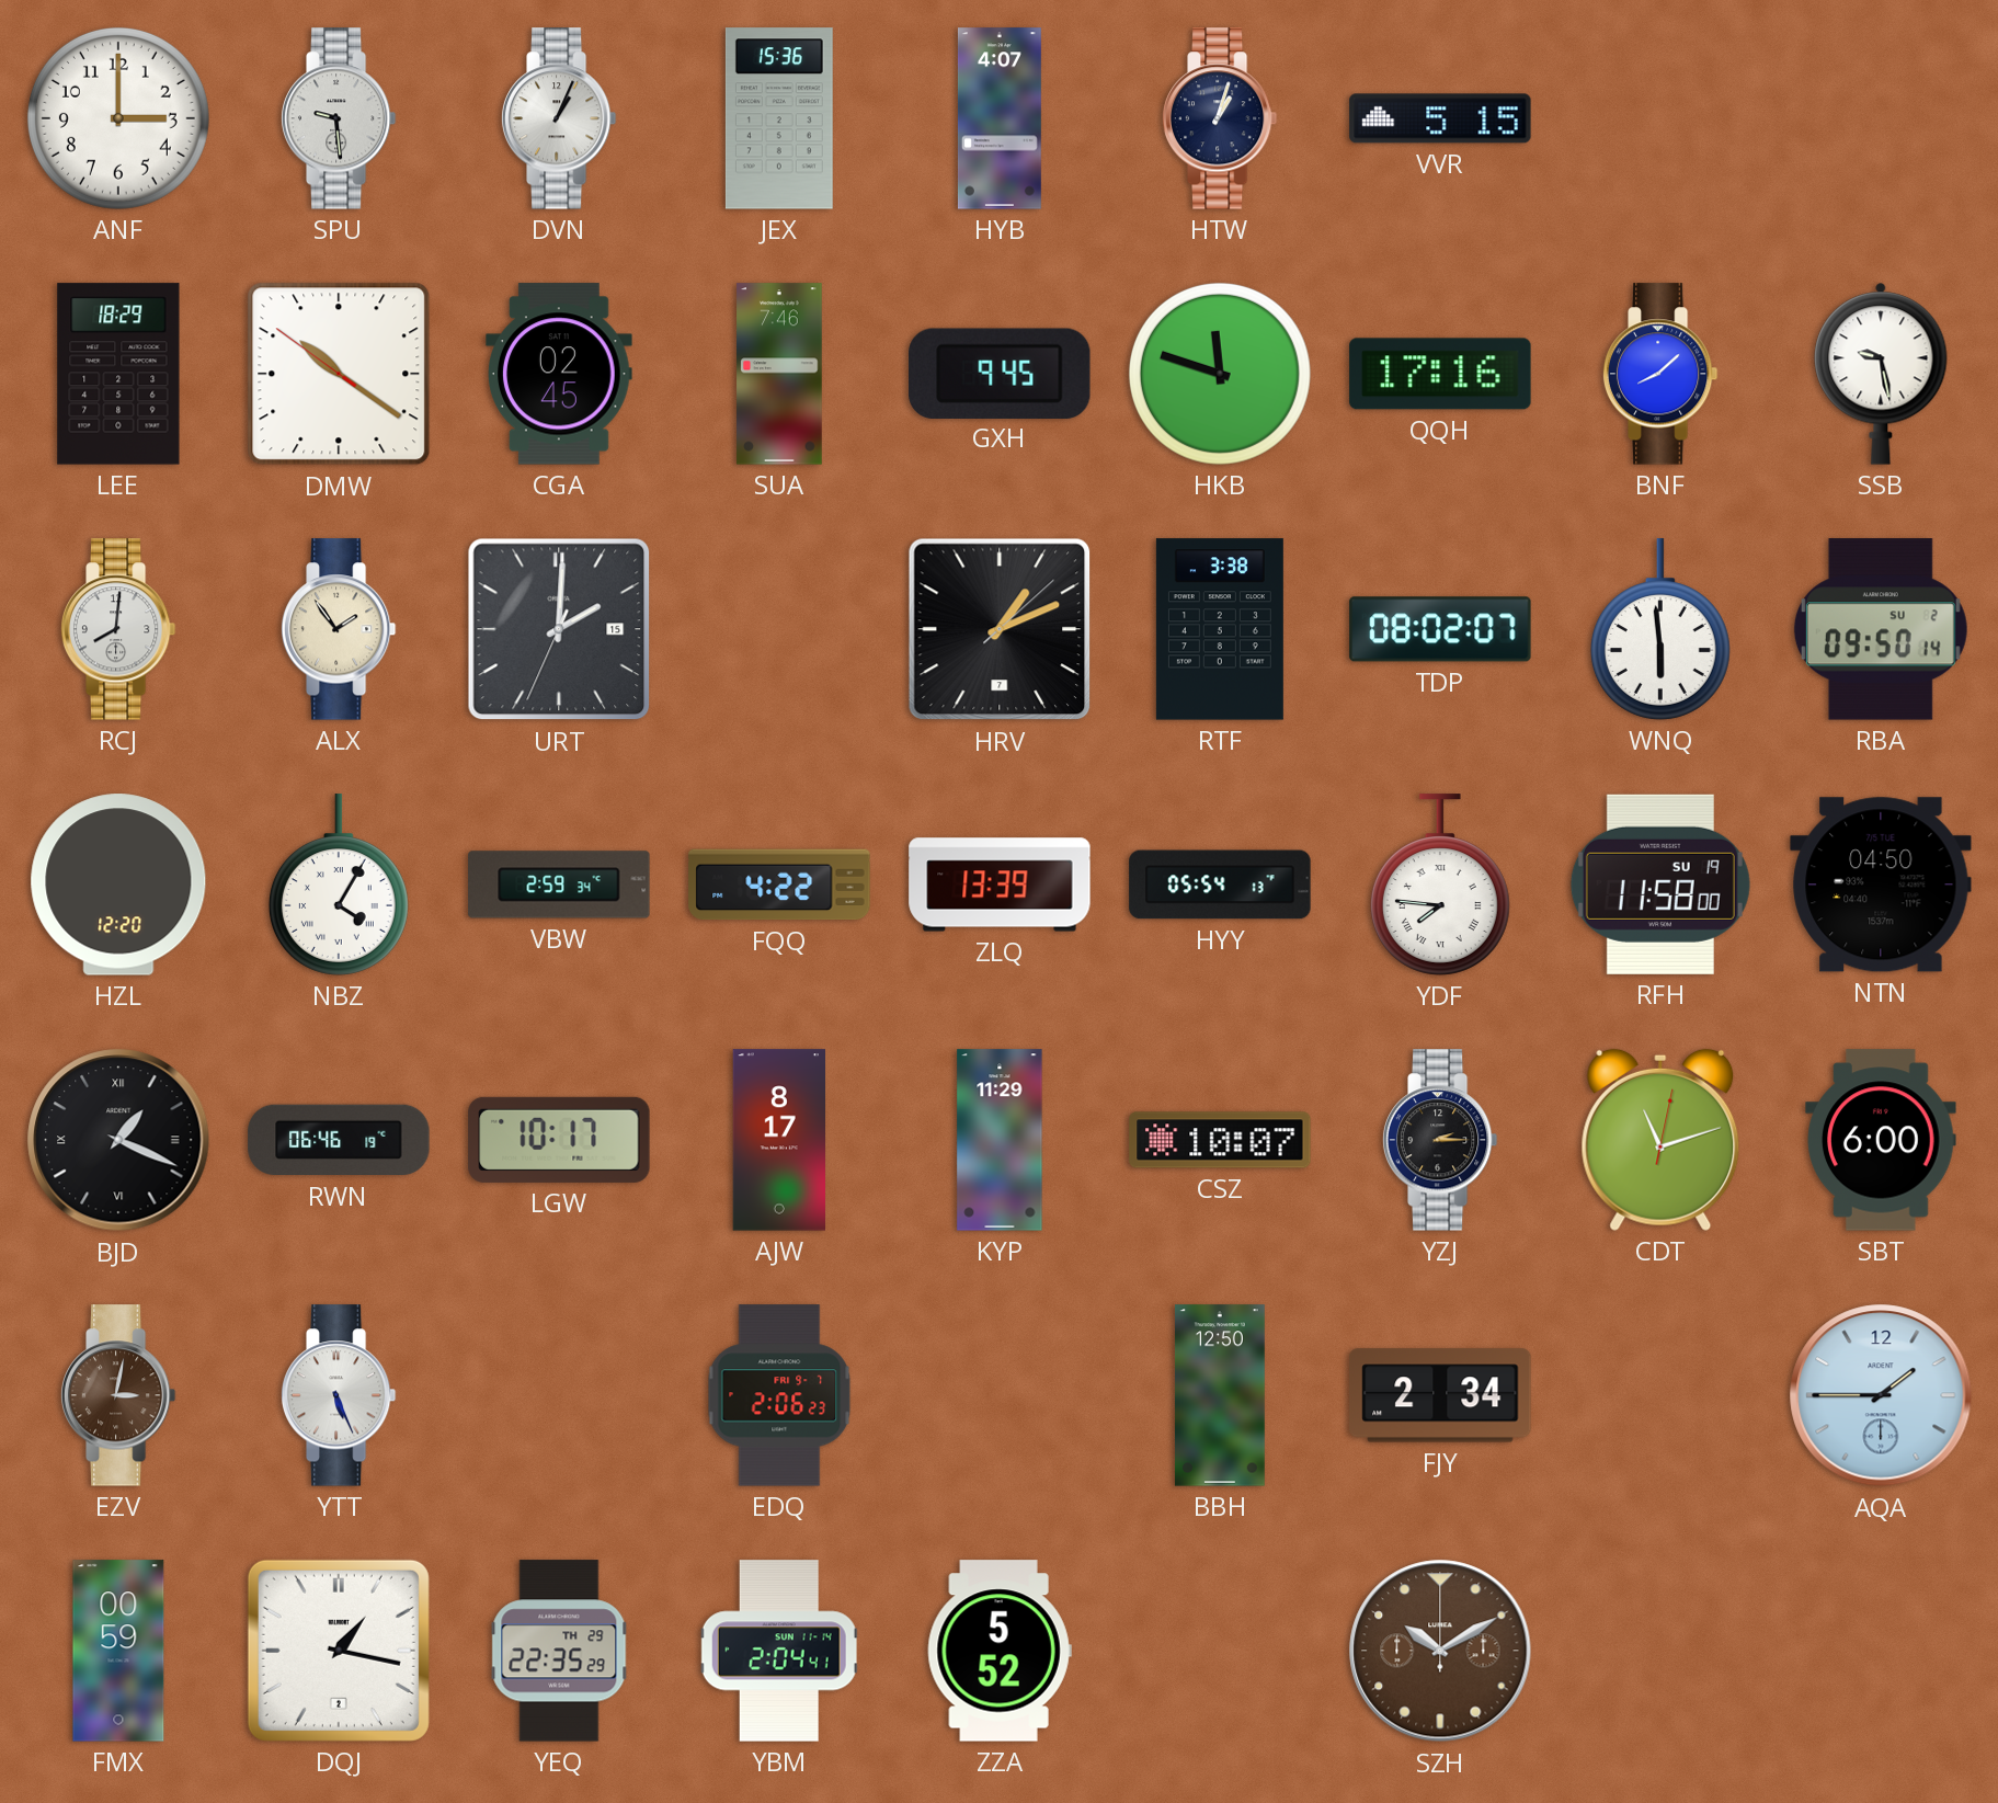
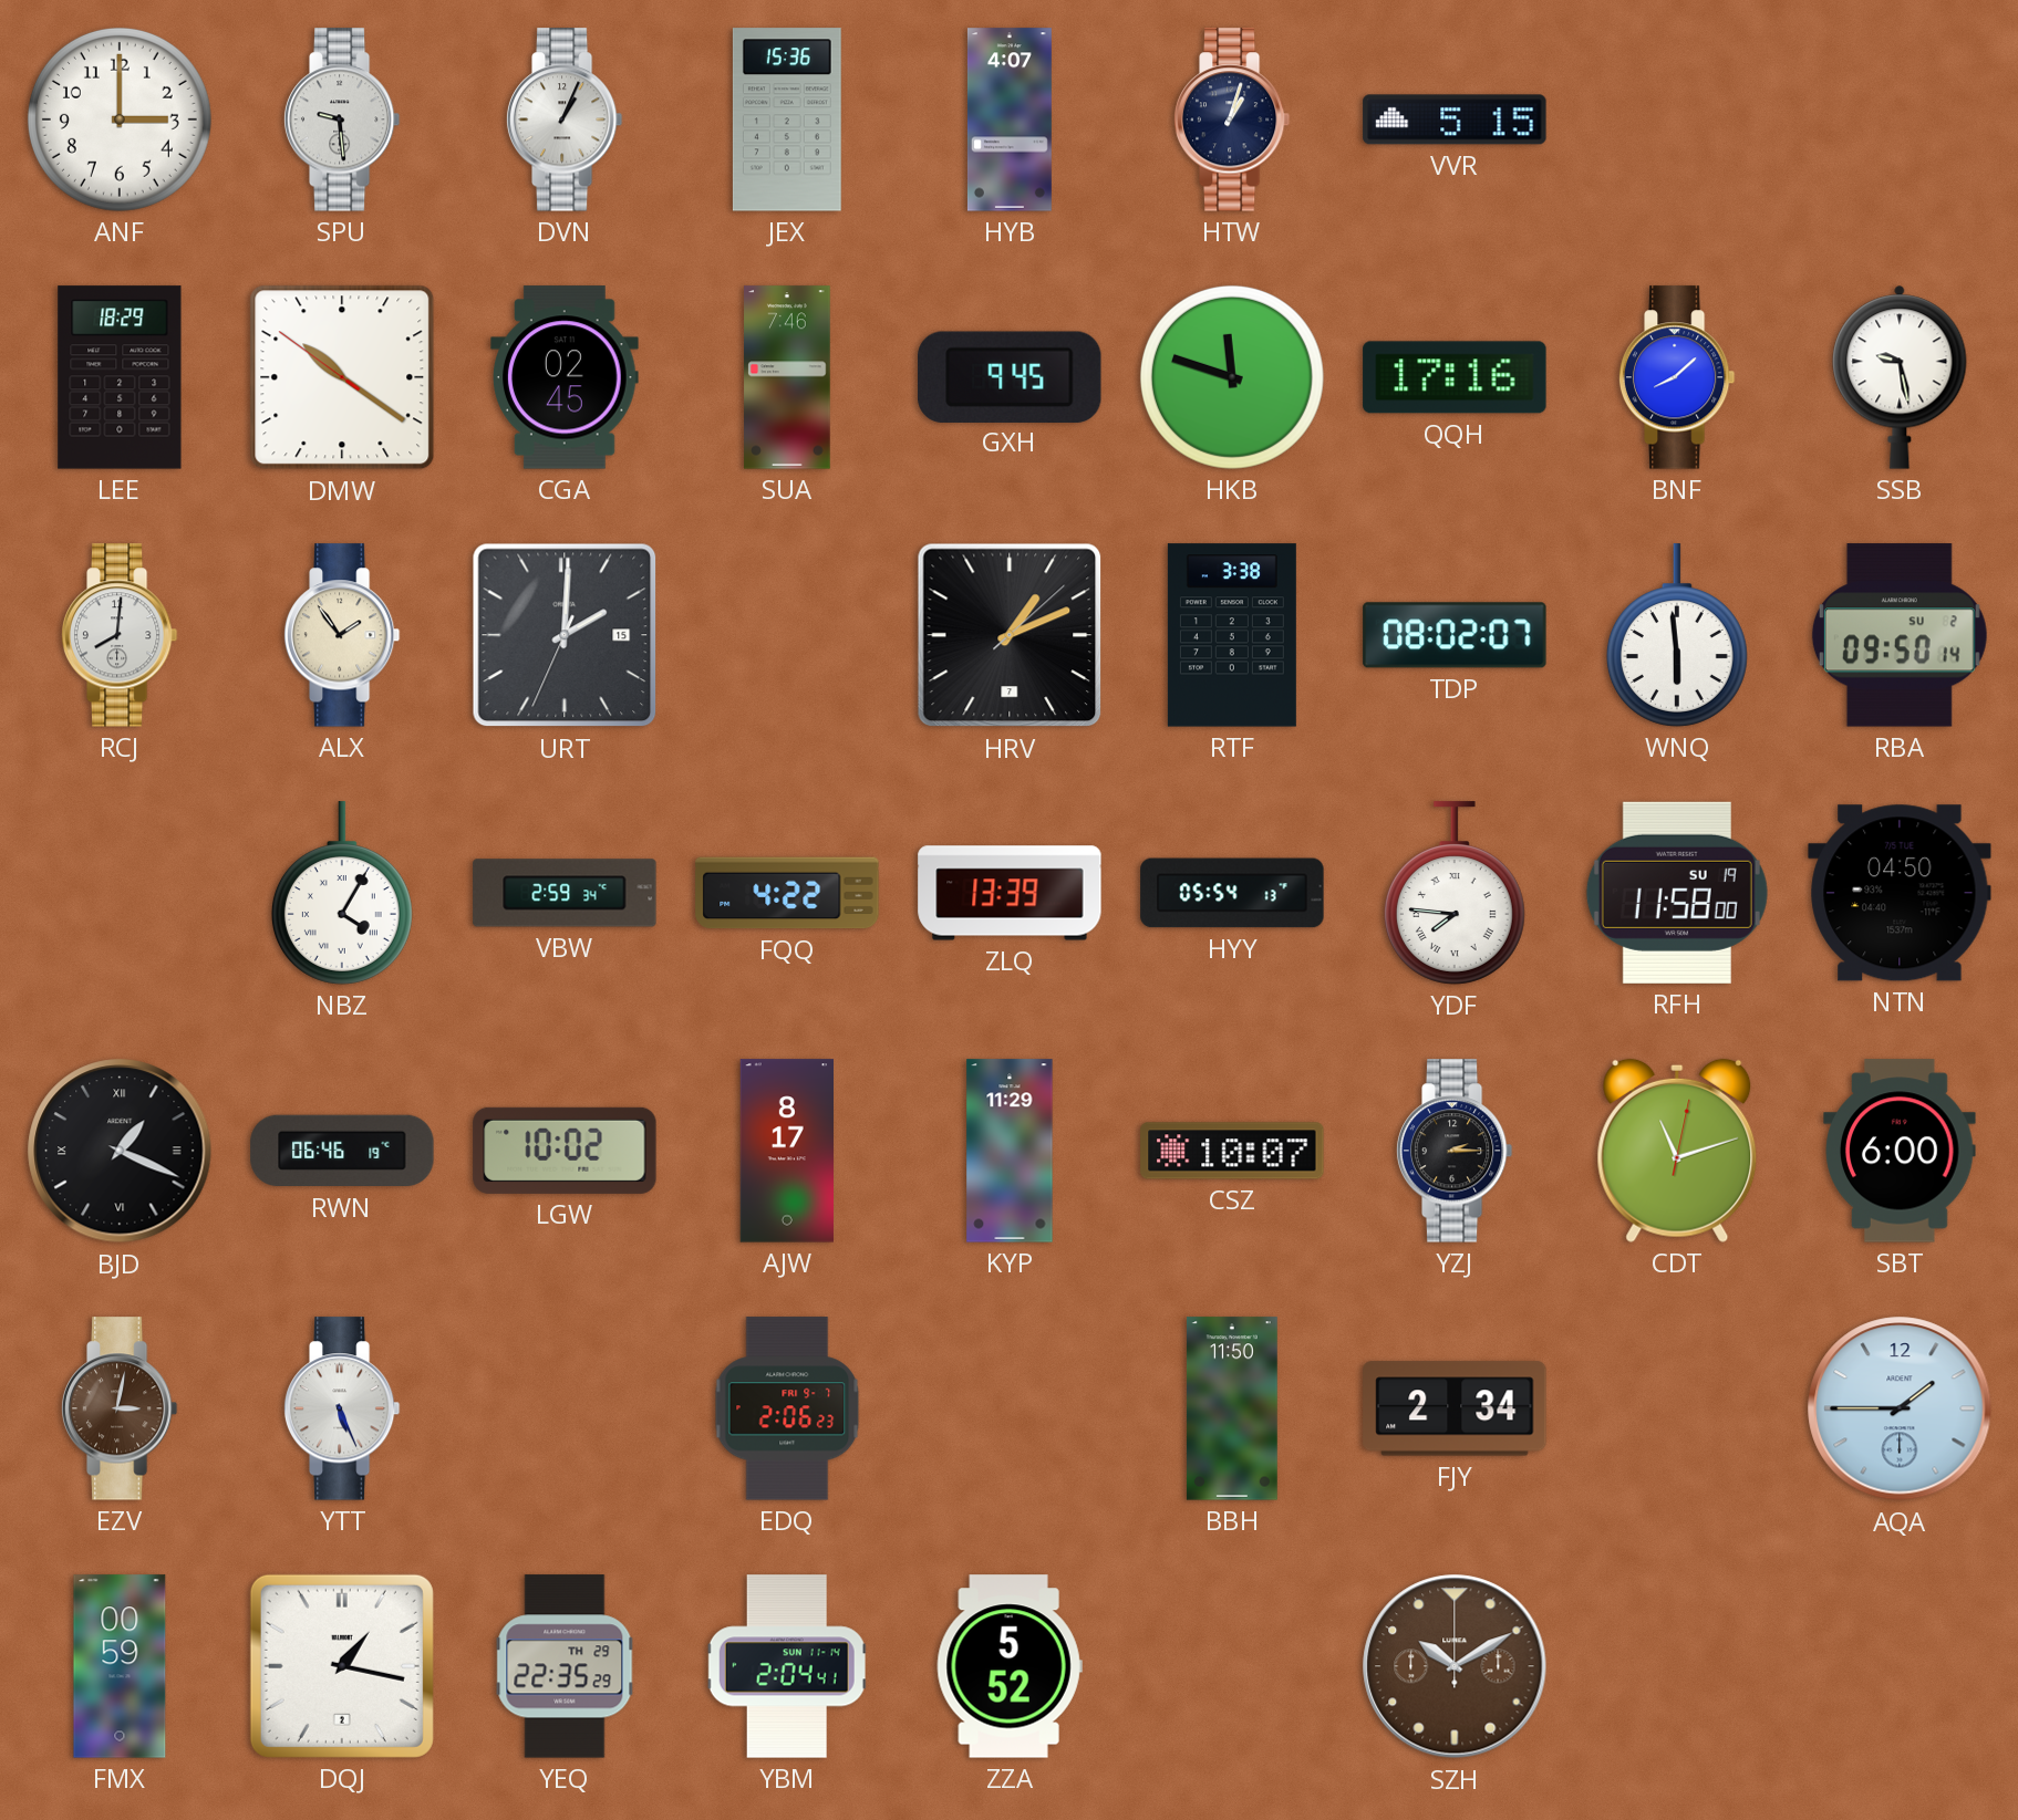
HZL: 12:20 -> none
LGW: 10:17 -> 10:02
BBH: 12:50 -> 11:50
